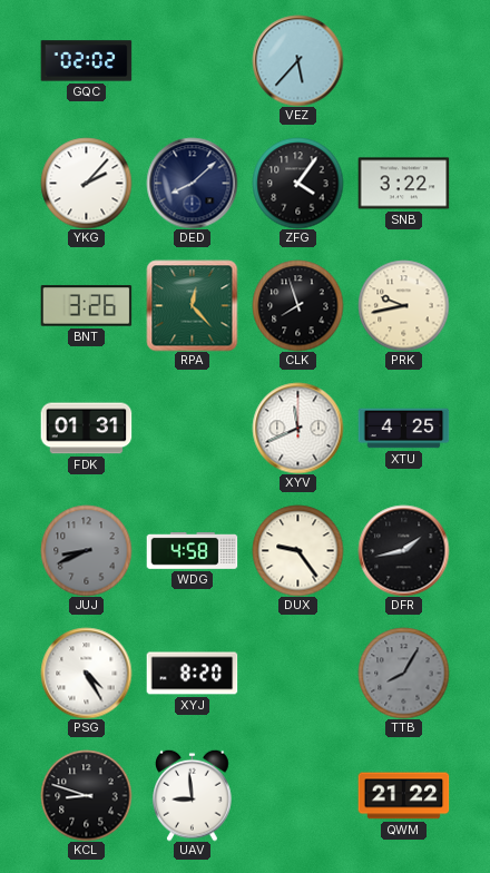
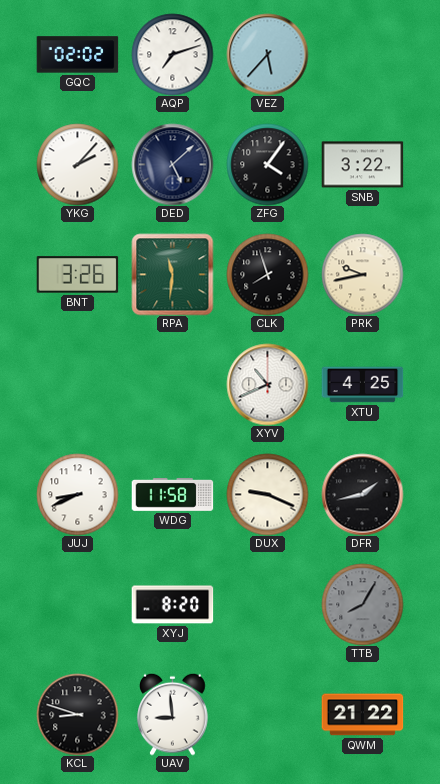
AQP: none -> 7:12
DED: 8:08 -> 5:08
RPA: 12:23 -> 11:31
FDK: 01:31 -> none
XYV: 11:41 -> 10:41
JUJ dial: grey -> white
WDG: 4:58 -> 11:58
DUX: 9:24 -> 9:19
PSG: 4:25 -> none
